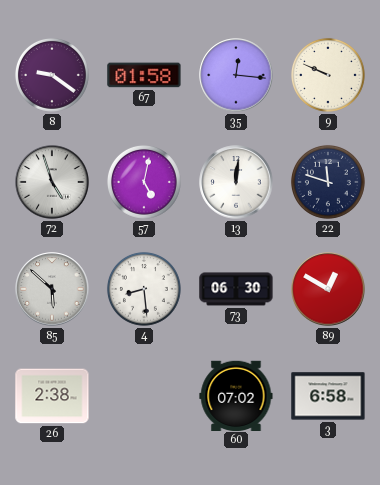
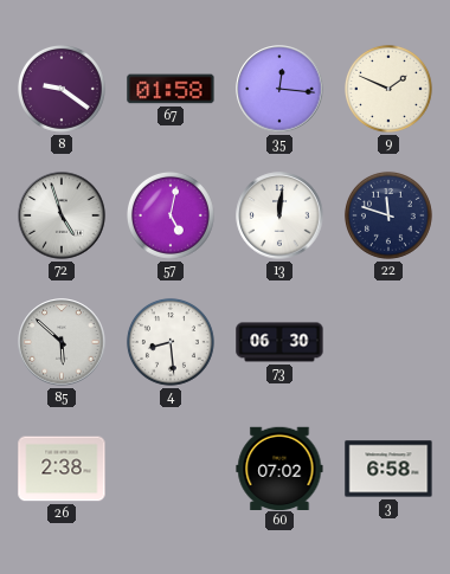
9: 9:49 -> 1:49
89: 12:50 -> none
